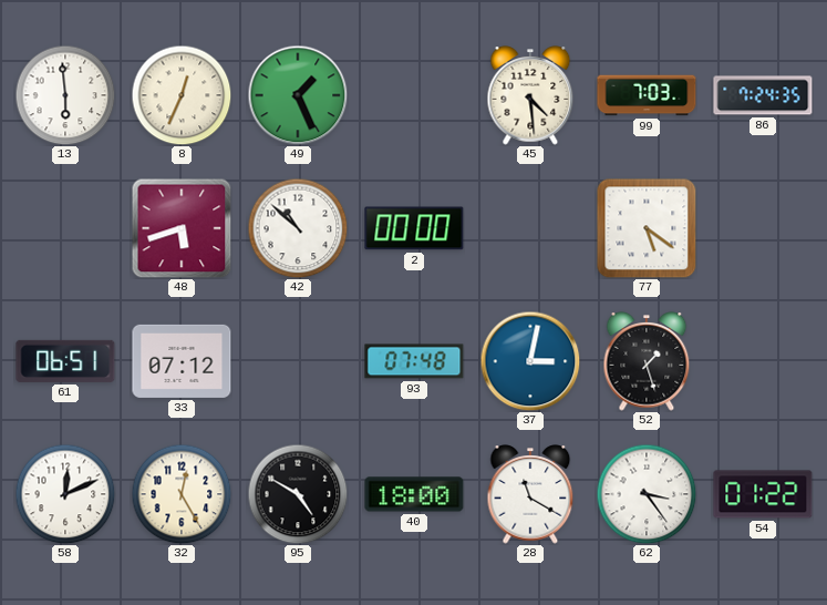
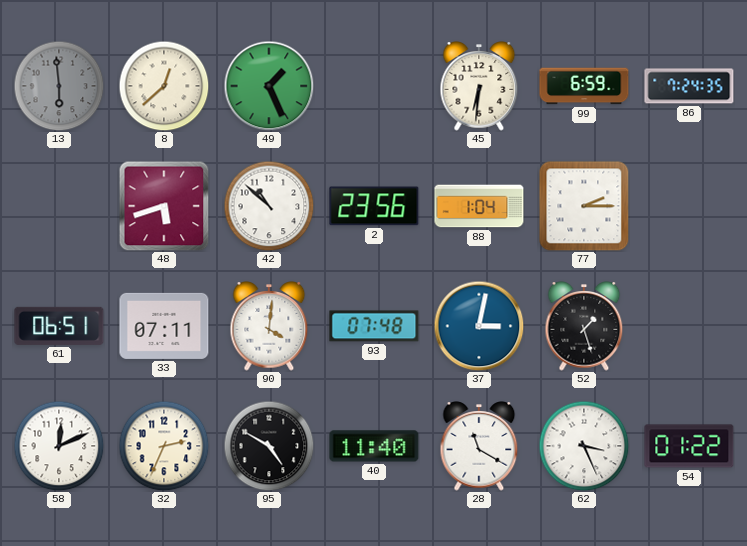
13 dial: white -> grey
8: 12:34 -> 12:38
45: 4:29 -> 6:31
99: 7:03 -> 6:59
2: 00:00 -> 23:56
88: none -> 1:04
77: 5:21 -> 2:15
33: 07:12 -> 07:11
90: none -> 4:01
32: 12:25 -> 2:34
40: 18:00 -> 11:40
62: 3:24 -> 3:26
